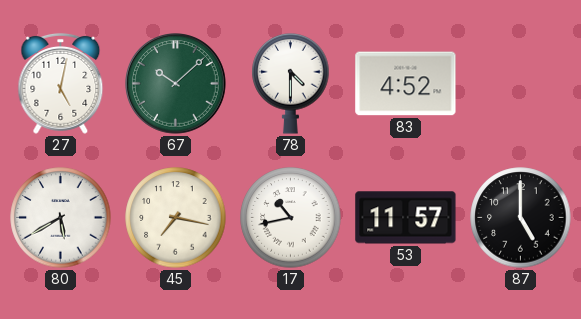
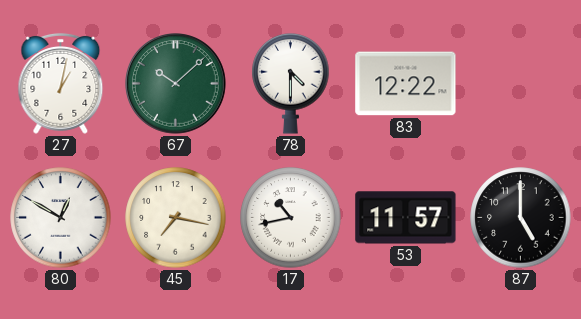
27: 5:02 -> 1:02
83: 4:52 -> 12:22
80: 5:40 -> 12:50
